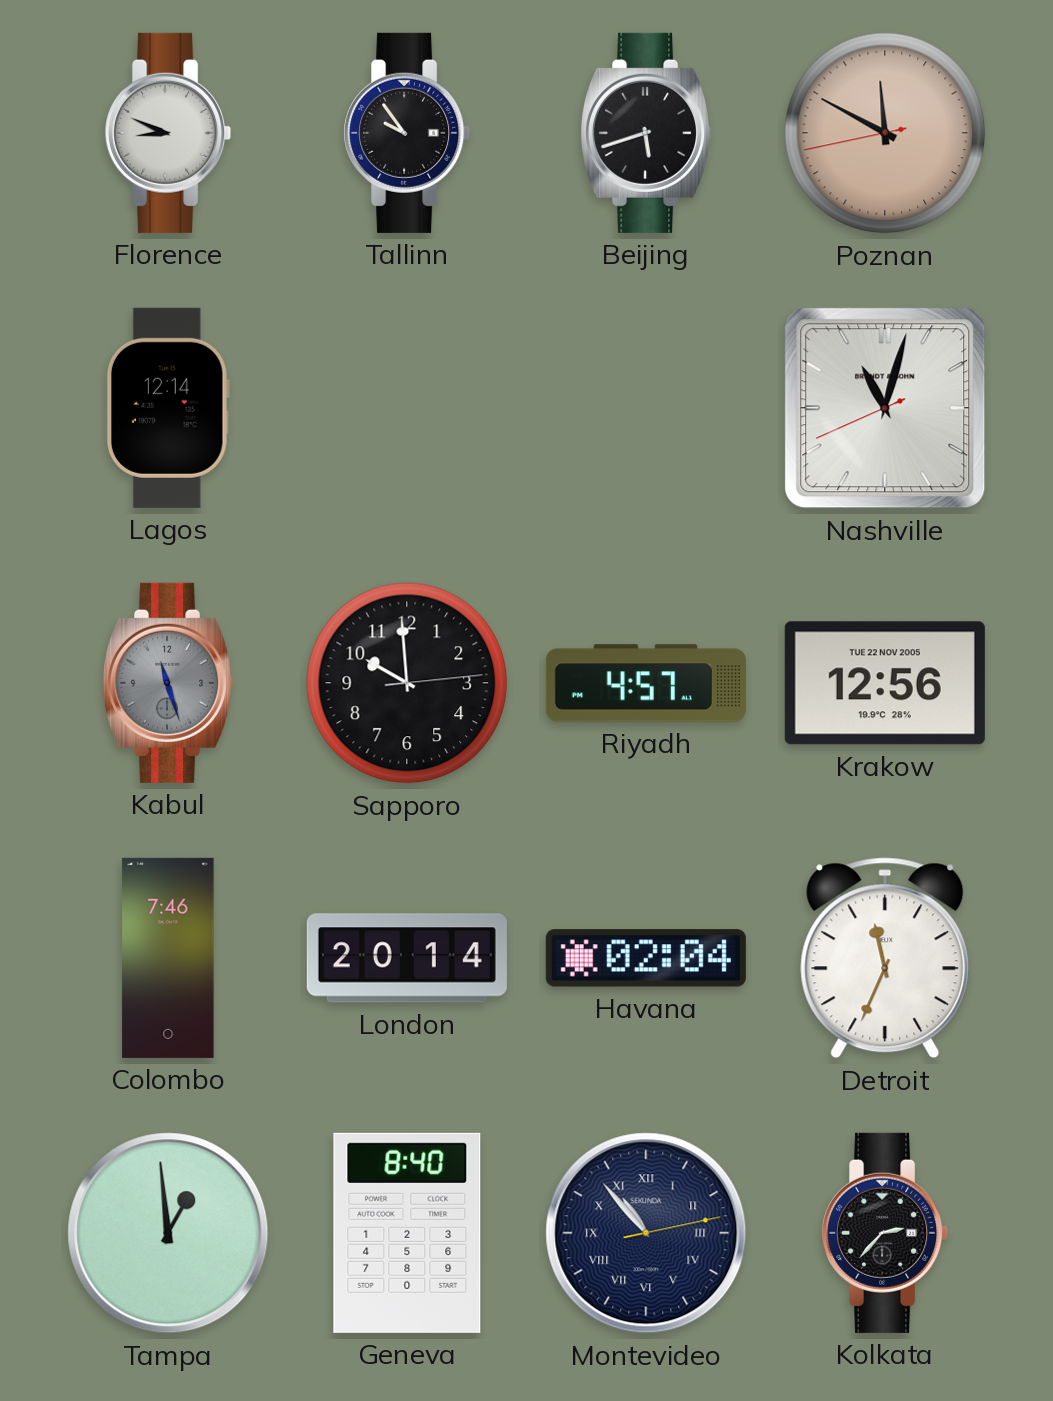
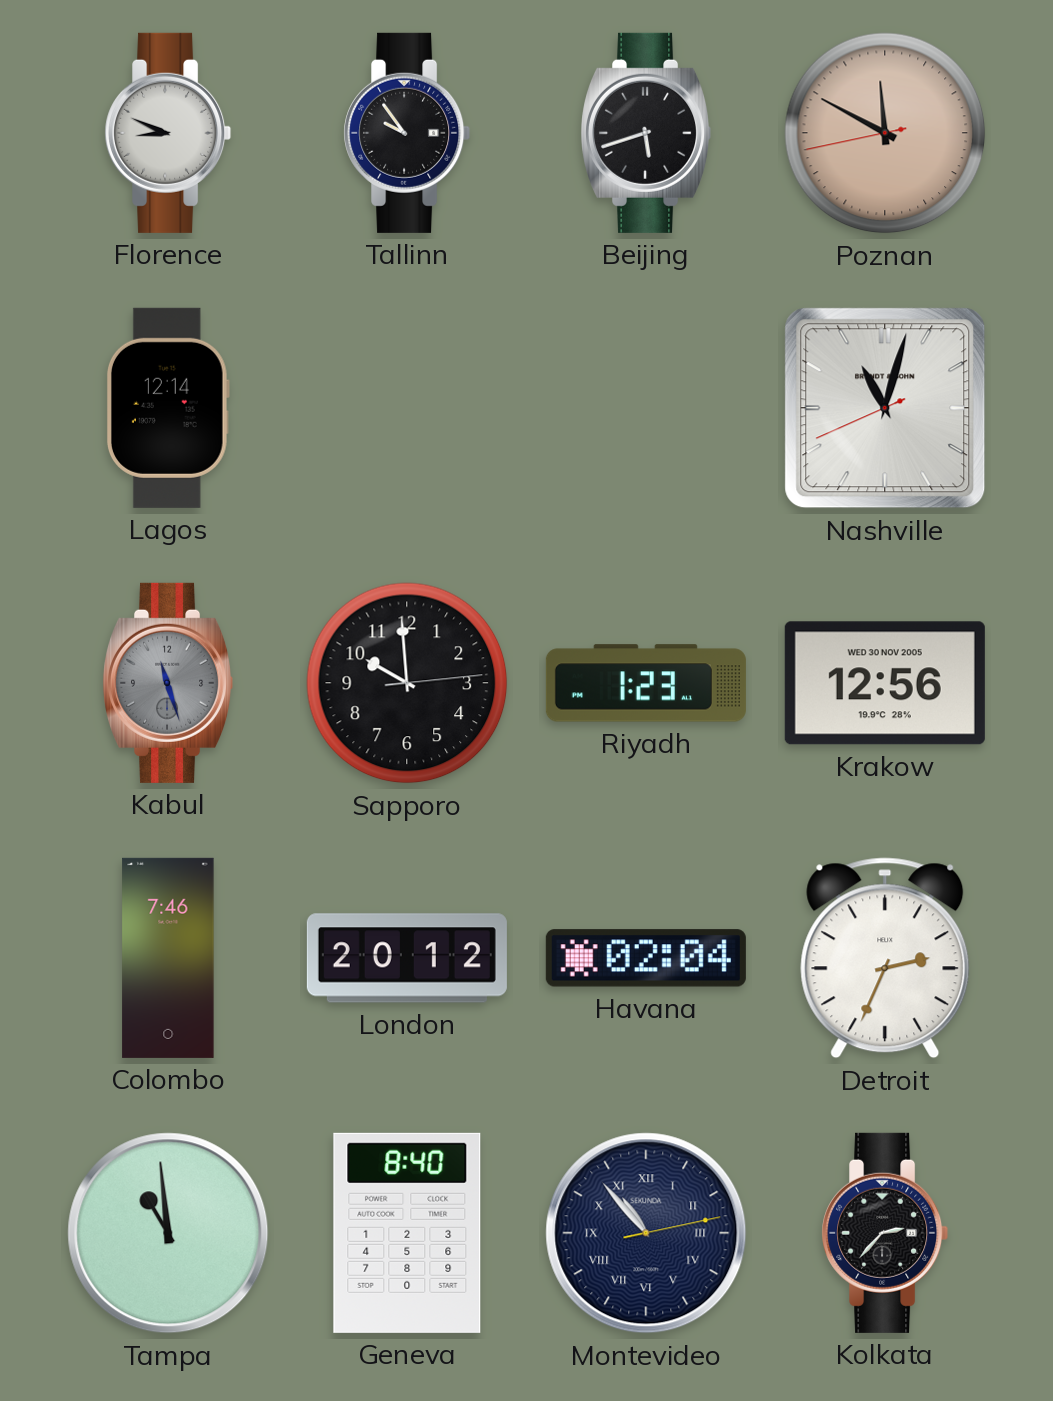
Riyadh: 4:57 -> 1:23
Krakow date: TUE 22 NOV 2005 -> WED 30 NOV 2005
London: 20:14 -> 20:12
Detroit: 11:34 -> 2:34
Tampa: 12:59 -> 10:59
